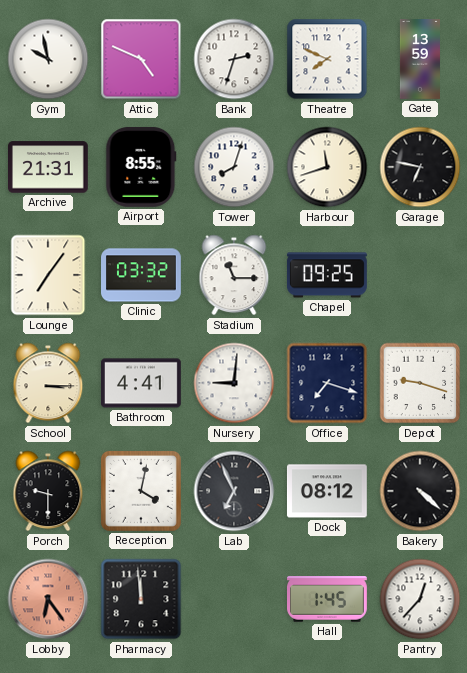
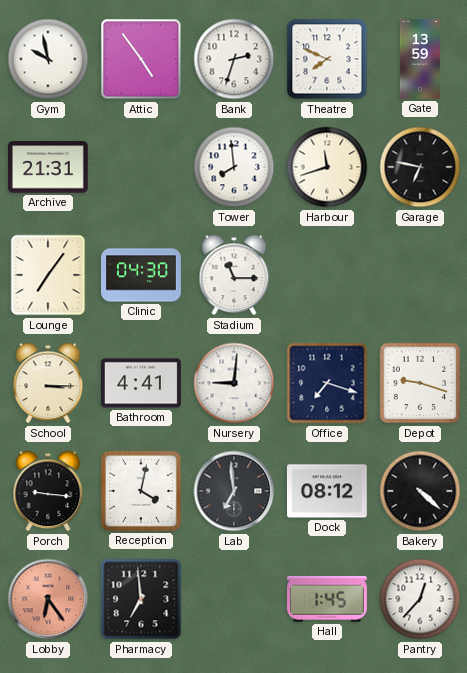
Attic: 4:49 -> 4:54
Airport: 8:55 -> none
Tower: 8:03 -> 7:59
Clinic: 03:32 -> 04:30
Chapel: 09:25 -> none
Porch: 9:30 -> 9:16
Lab: 6:56 -> 6:59
Pharmacy: 11:59 -> 6:59
